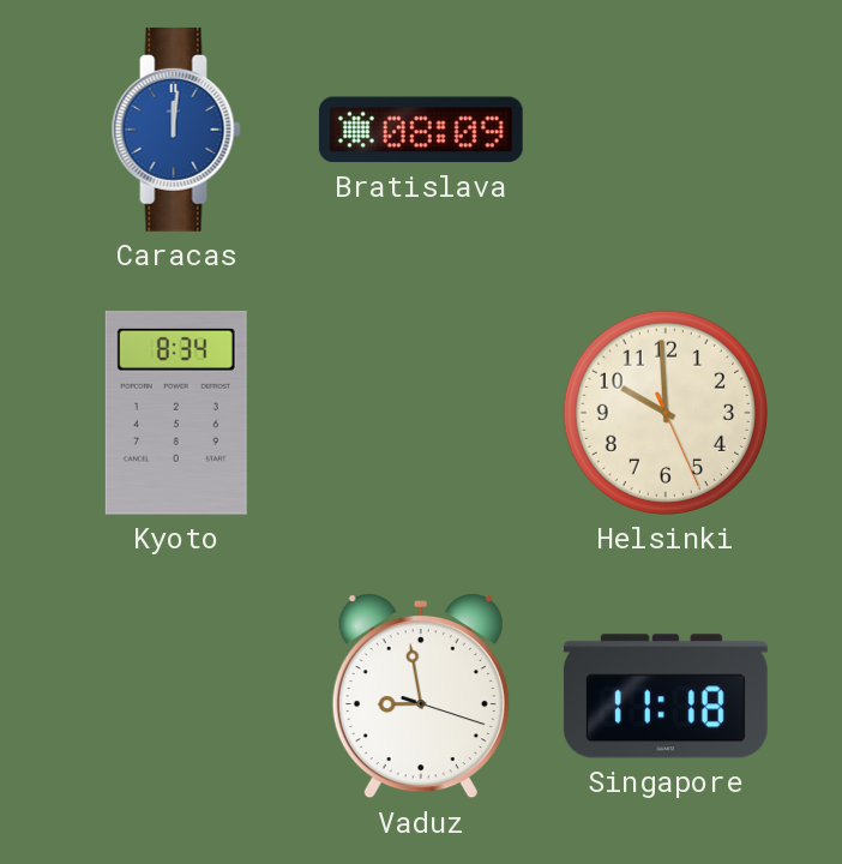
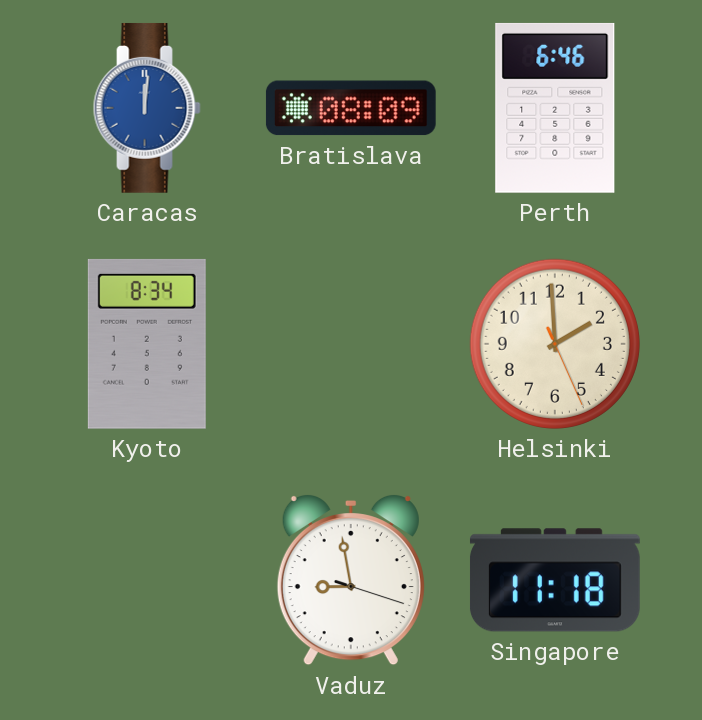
Perth: none -> 6:46
Helsinki: 9:59 -> 1:59
